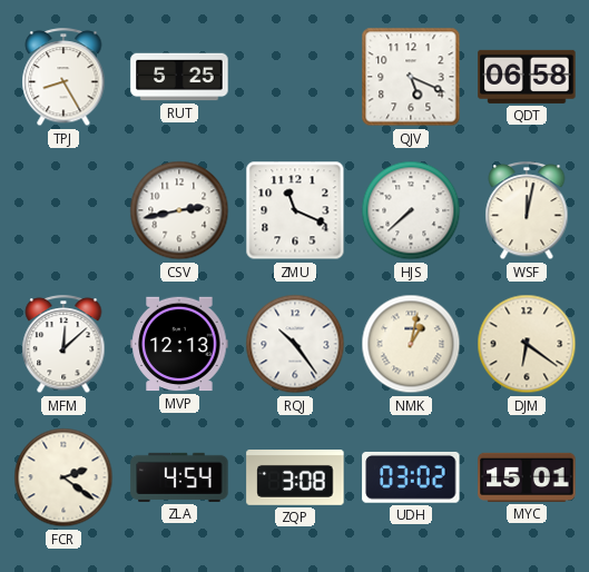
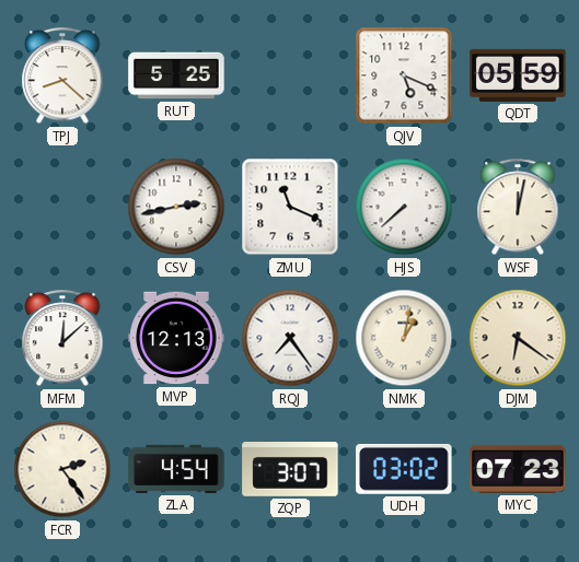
TPJ: 8:25 -> 8:22
QDT: 06:58 -> 05:59
RQJ: 10:24 -> 7:24
FCR: 2:21 -> 2:24
ZQP: 3:08 -> 3:07
MYC: 15:01 -> 07:23
